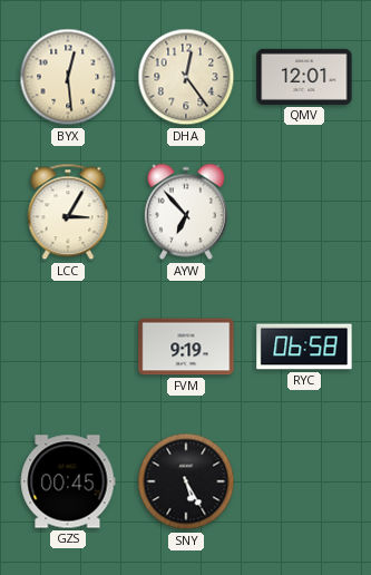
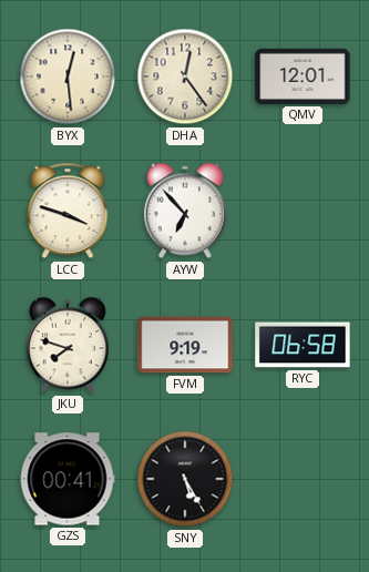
LCC: 3:05 -> 3:48
JKU: none -> 7:48
GZS: 00:45 -> 00:41
